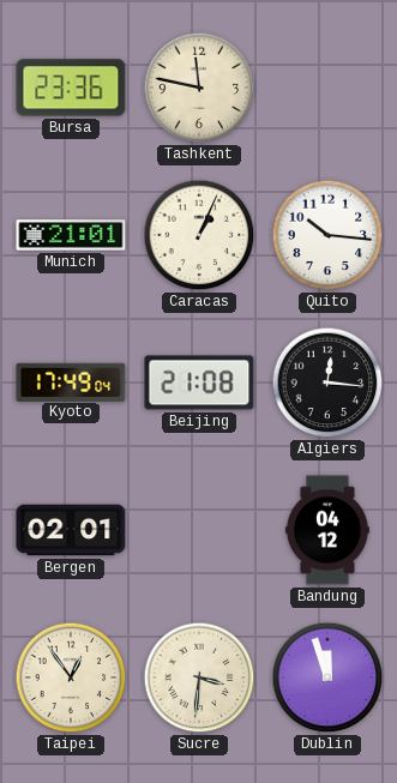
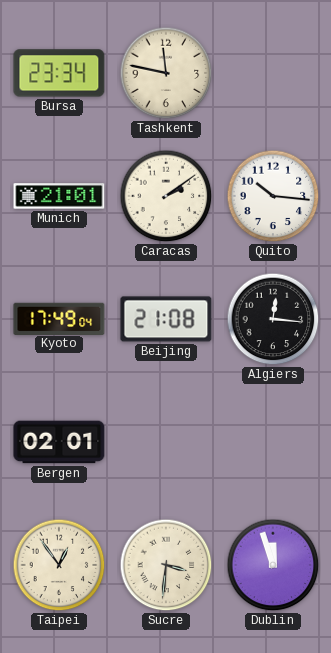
Bursa: 23:36 -> 23:34
Caracas: 1:04 -> 2:09
Bandung: 04:12 -> none
